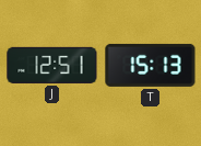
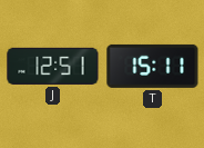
T: 15:13 -> 15:11
